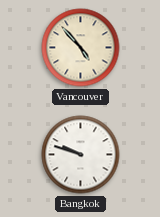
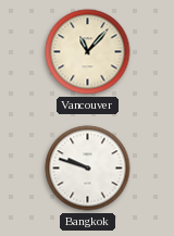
Vancouver: 4:53 -> 11:07
